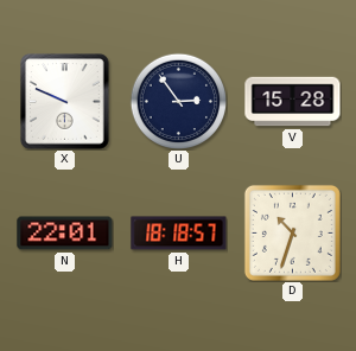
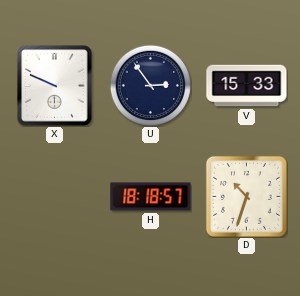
V: 15:28 -> 15:33
N: 22:01 -> none
